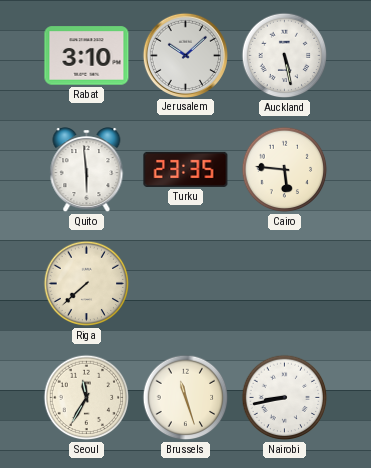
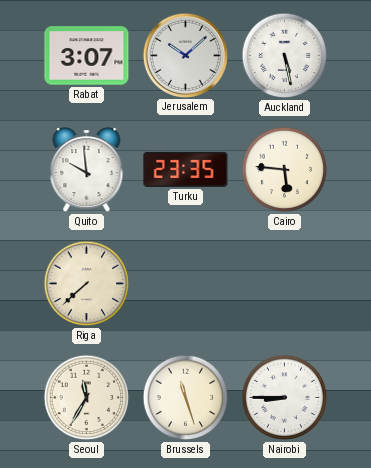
Rabat: 3:10 -> 3:07
Quito: 5:59 -> 9:59
Nairobi: 8:43 -> 8:45
